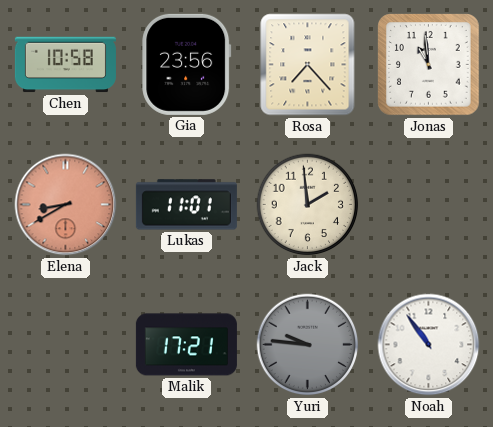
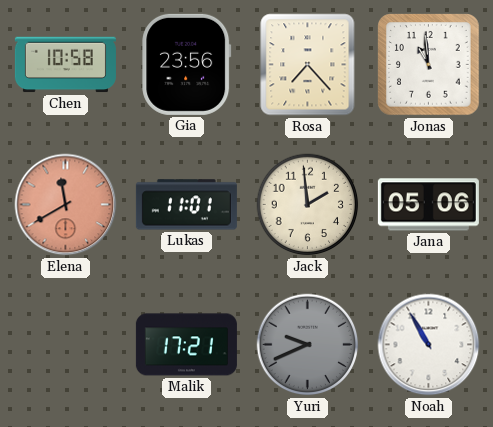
Elena: 8:40 -> 11:40
Jana: none -> 05:06
Yuri: 9:46 -> 9:41
Noah: 10:54 -> 10:55
